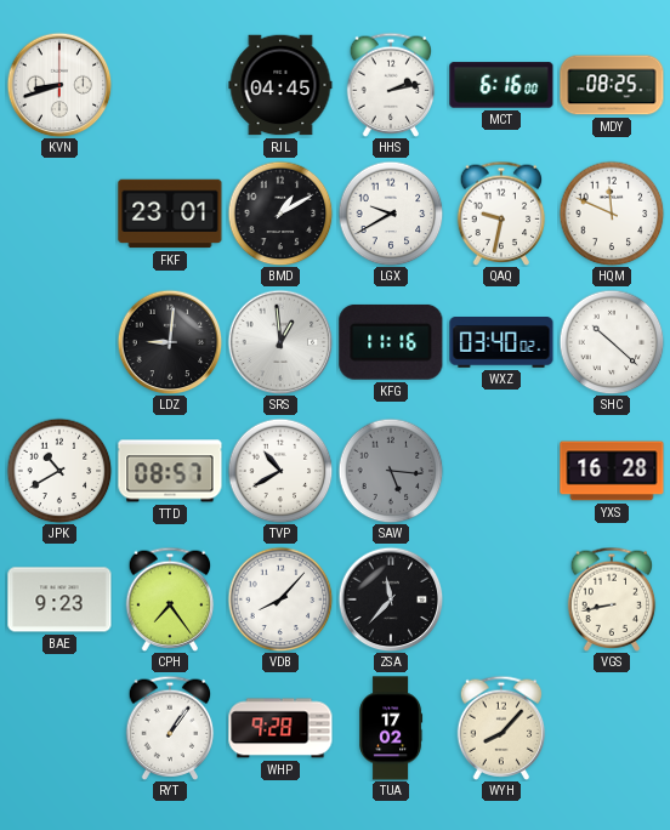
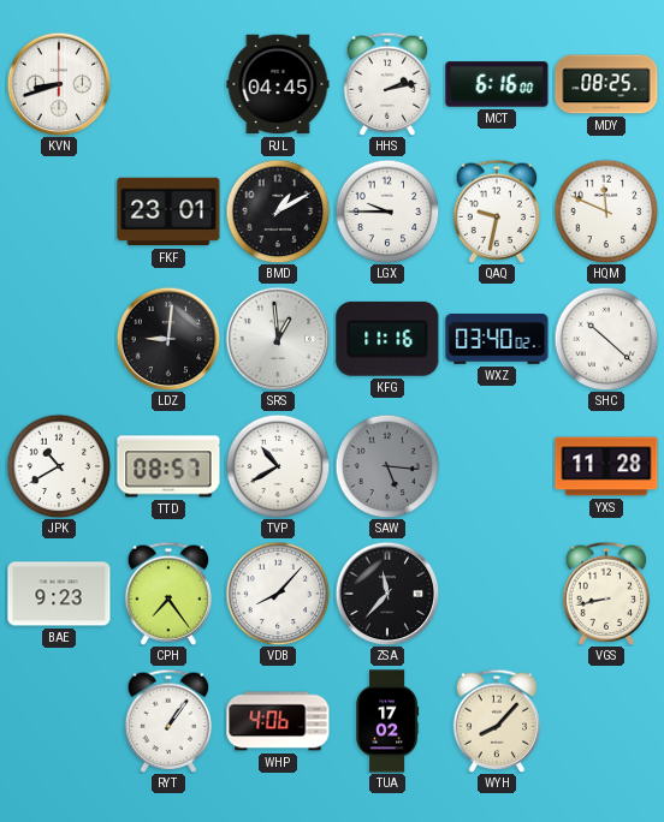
LGX: 9:40 -> 9:45
YXS: 16:28 -> 11:28
WHP: 9:28 -> 4:06
